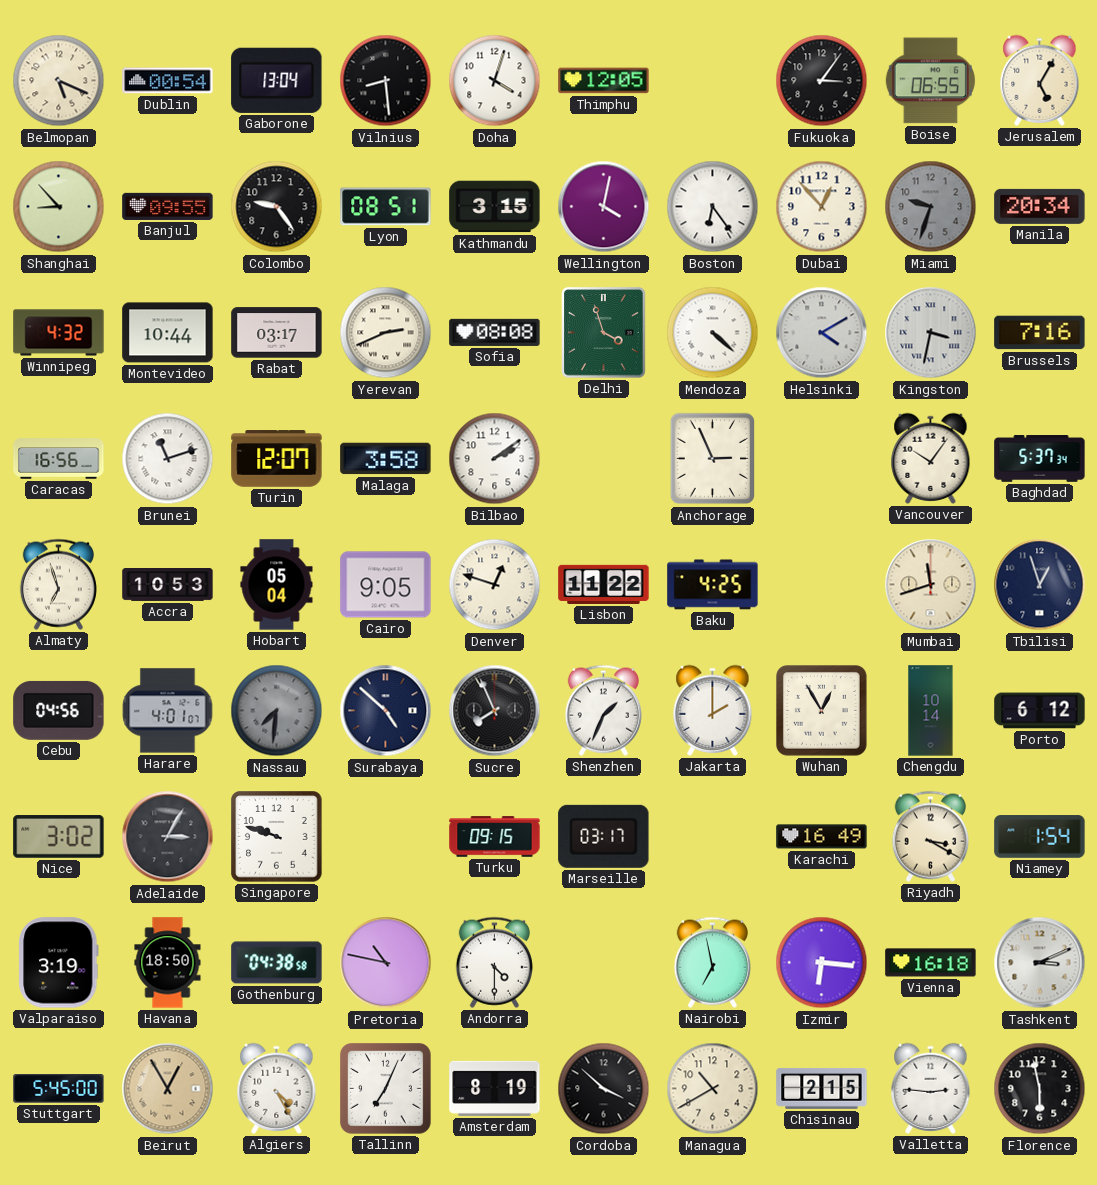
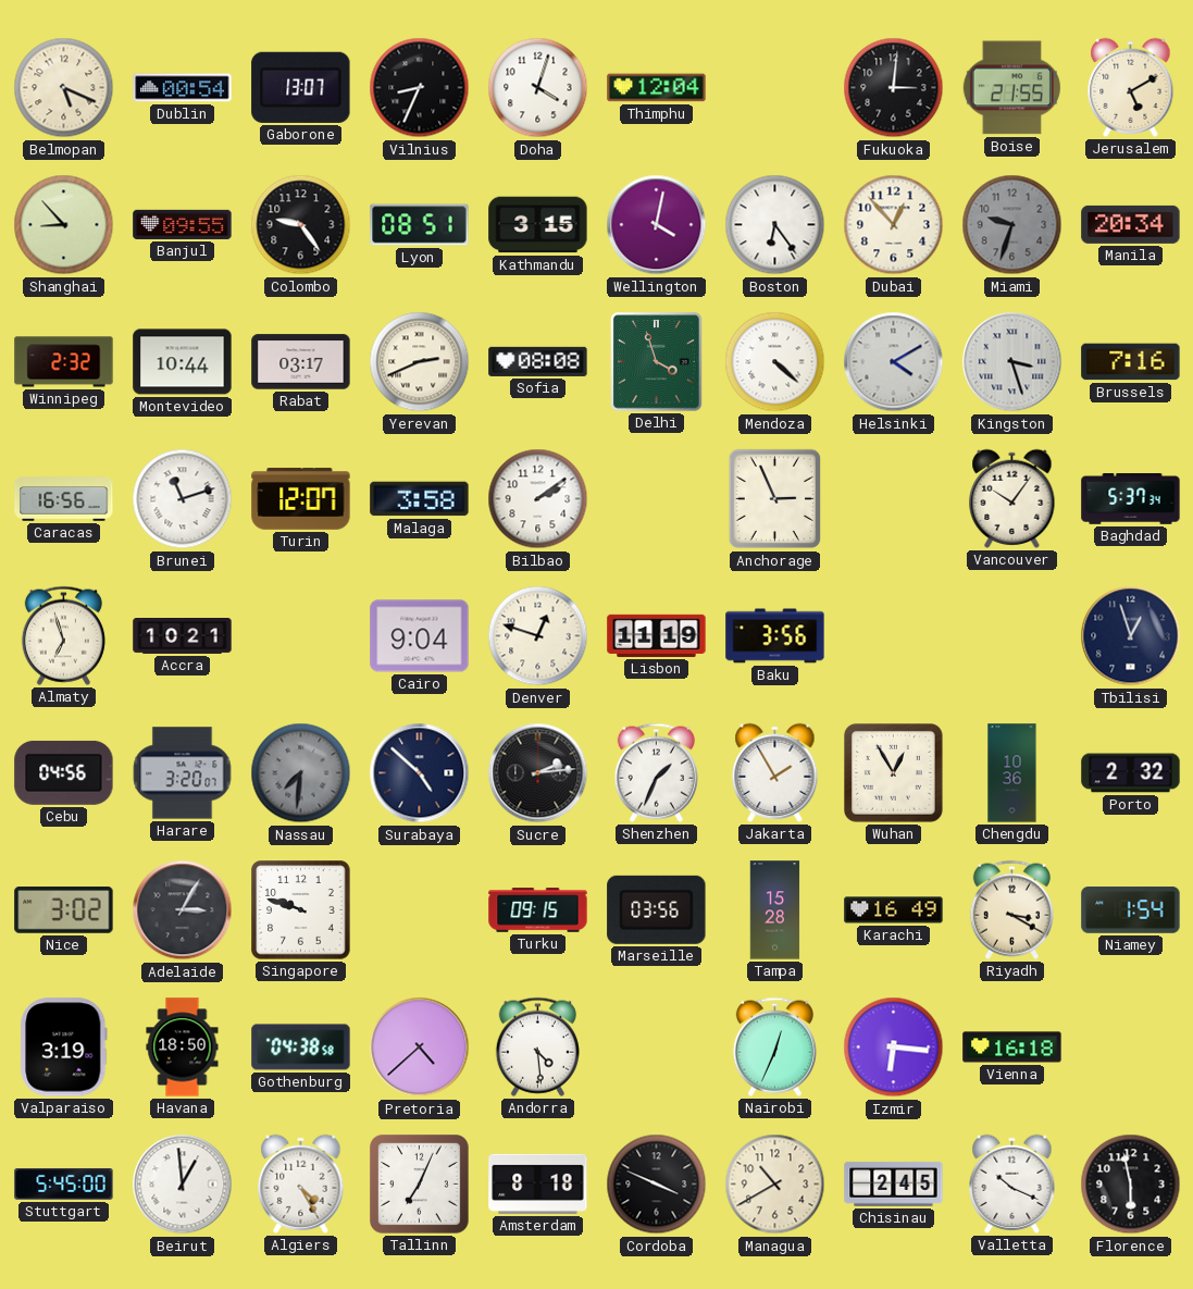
Gaborone: 13:04 -> 13:07
Vilnius: 8:29 -> 8:34
Thimphu: 12:05 -> 12:04
Fukuoka: 3:06 -> 3:01
Boise: 06:55 -> 21:55
Jerusalem: 5:05 -> 5:10
Winnipeg: 4:32 -> 2:32
Kingston: 3:32 -> 3:27
Accra: 10:53 -> 10:21
Hobart: 05:04 -> none
Cairo: 9:05 -> 9:04
Lisbon: 11:22 -> 11:19
Baku: 4:25 -> 3:56
Mumbai: 11:42 -> none
Harare: 4:01 -> 3:20
Sucre: 7:56 -> 2:14
Jakarta: 2:00 -> 1:55
Chengdu: 10:14 -> 10:36
Porto: 6:12 -> 2:32
Marseille: 03:17 -> 03:56
Tampa: none -> 15:28
Pretoria: 10:47 -> 4:38
Andorra: 4:30 -> 4:29
Nairobi: 6:58 -> 12:34
Tashkent: 3:11 -> none
Beirut: 12:55 -> 12:59
Beirut dial: champagne -> white
Amsterdam: 8:19 -> 8:18
Cordoba: 3:52 -> 3:49
Chisinau: 2:15 -> 2:45
Valletta: 2:46 -> 10:19
